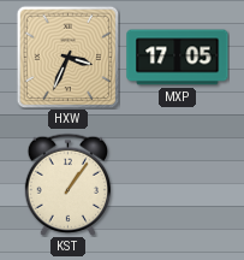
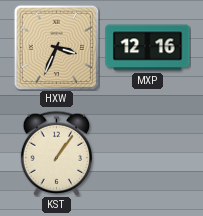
MXP: 17:05 -> 12:16
